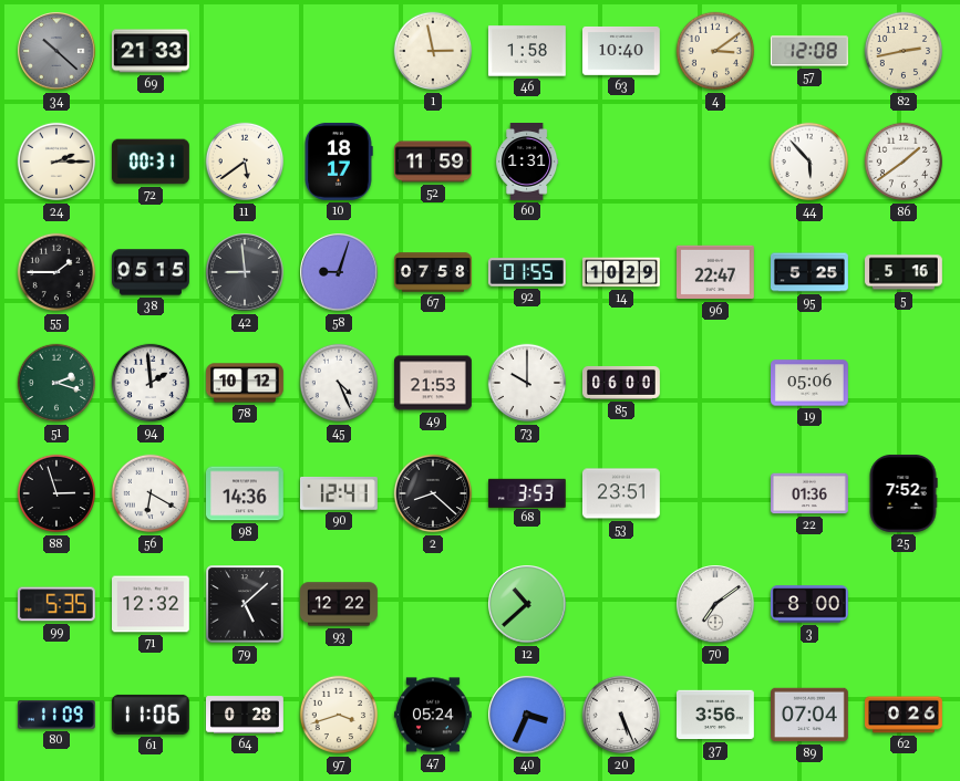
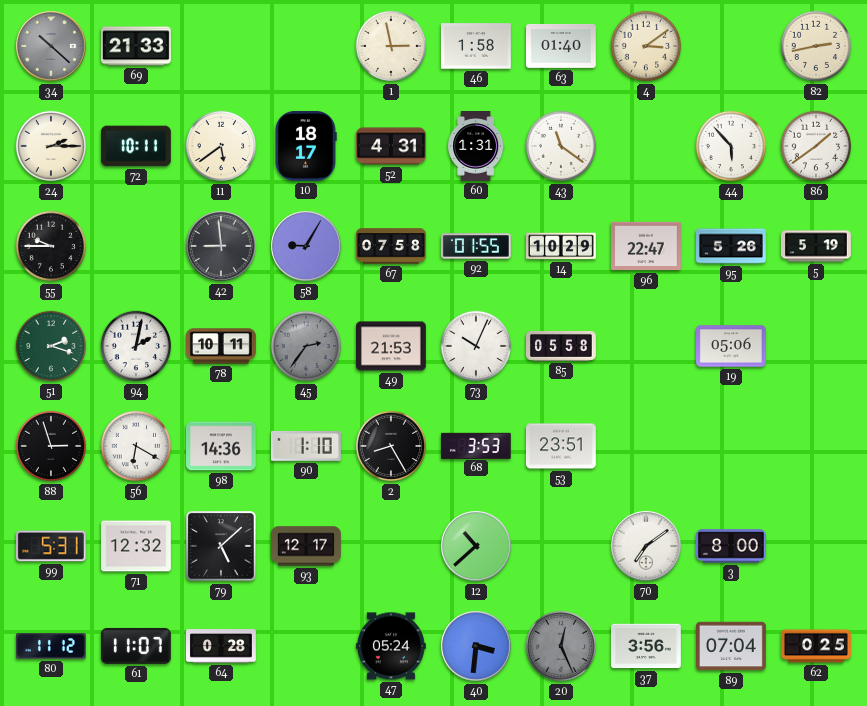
63: 10:40 -> 01:40
57: 12:08 -> none
72: 00:31 -> 10:11
52: 11:59 -> 4:31
43: none -> 11:21
55: 1:45 -> 9:45
38: 05:15 -> none
58: 9:03 -> 9:05
95: 5:25 -> 5:26
5: 5:16 -> 5:19
94: 1:59 -> 2:02
78: 10:12 -> 10:11
45: 4:26 -> 2:36
45 dial: white -> grey
73: 10:00 -> 10:04
85: 06:00 -> 05:58
90: 12:41 -> 1:10
2: 8:22 -> 8:25
22: 01:36 -> none
25: 7:52 -> none
99: 5:35 -> 5:31
93: 12:22 -> 12:17
80: 11:09 -> 11:12
61: 11:06 -> 11:07
97: 3:42 -> none
40: 3:34 -> 3:31
20: 5:26 -> 12:26
20 dial: white -> grey
62: 0:26 -> 0:25
